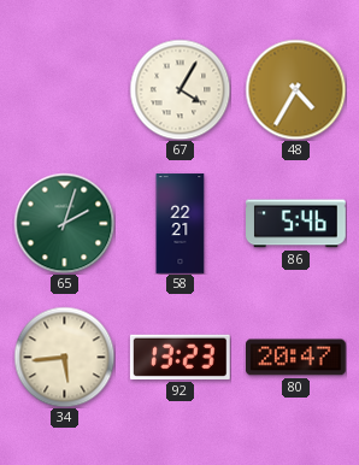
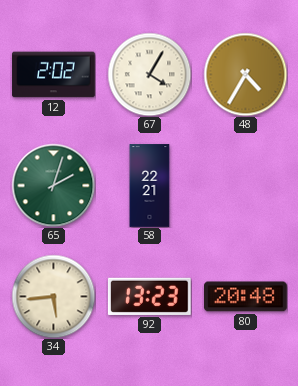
12: none -> 2:02
86: 5:46 -> none
80: 20:47 -> 20:48
